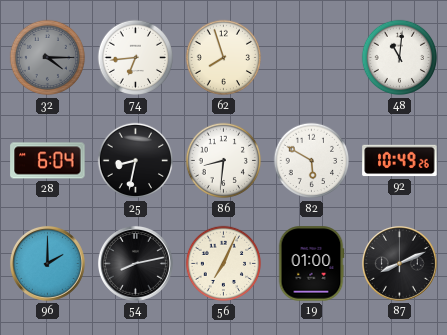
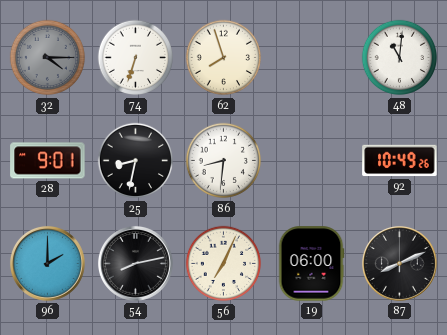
74: 6:44 -> 6:33
28: 6:04 -> 9:01
82: 5:50 -> none
19: 01:00 -> 06:00
